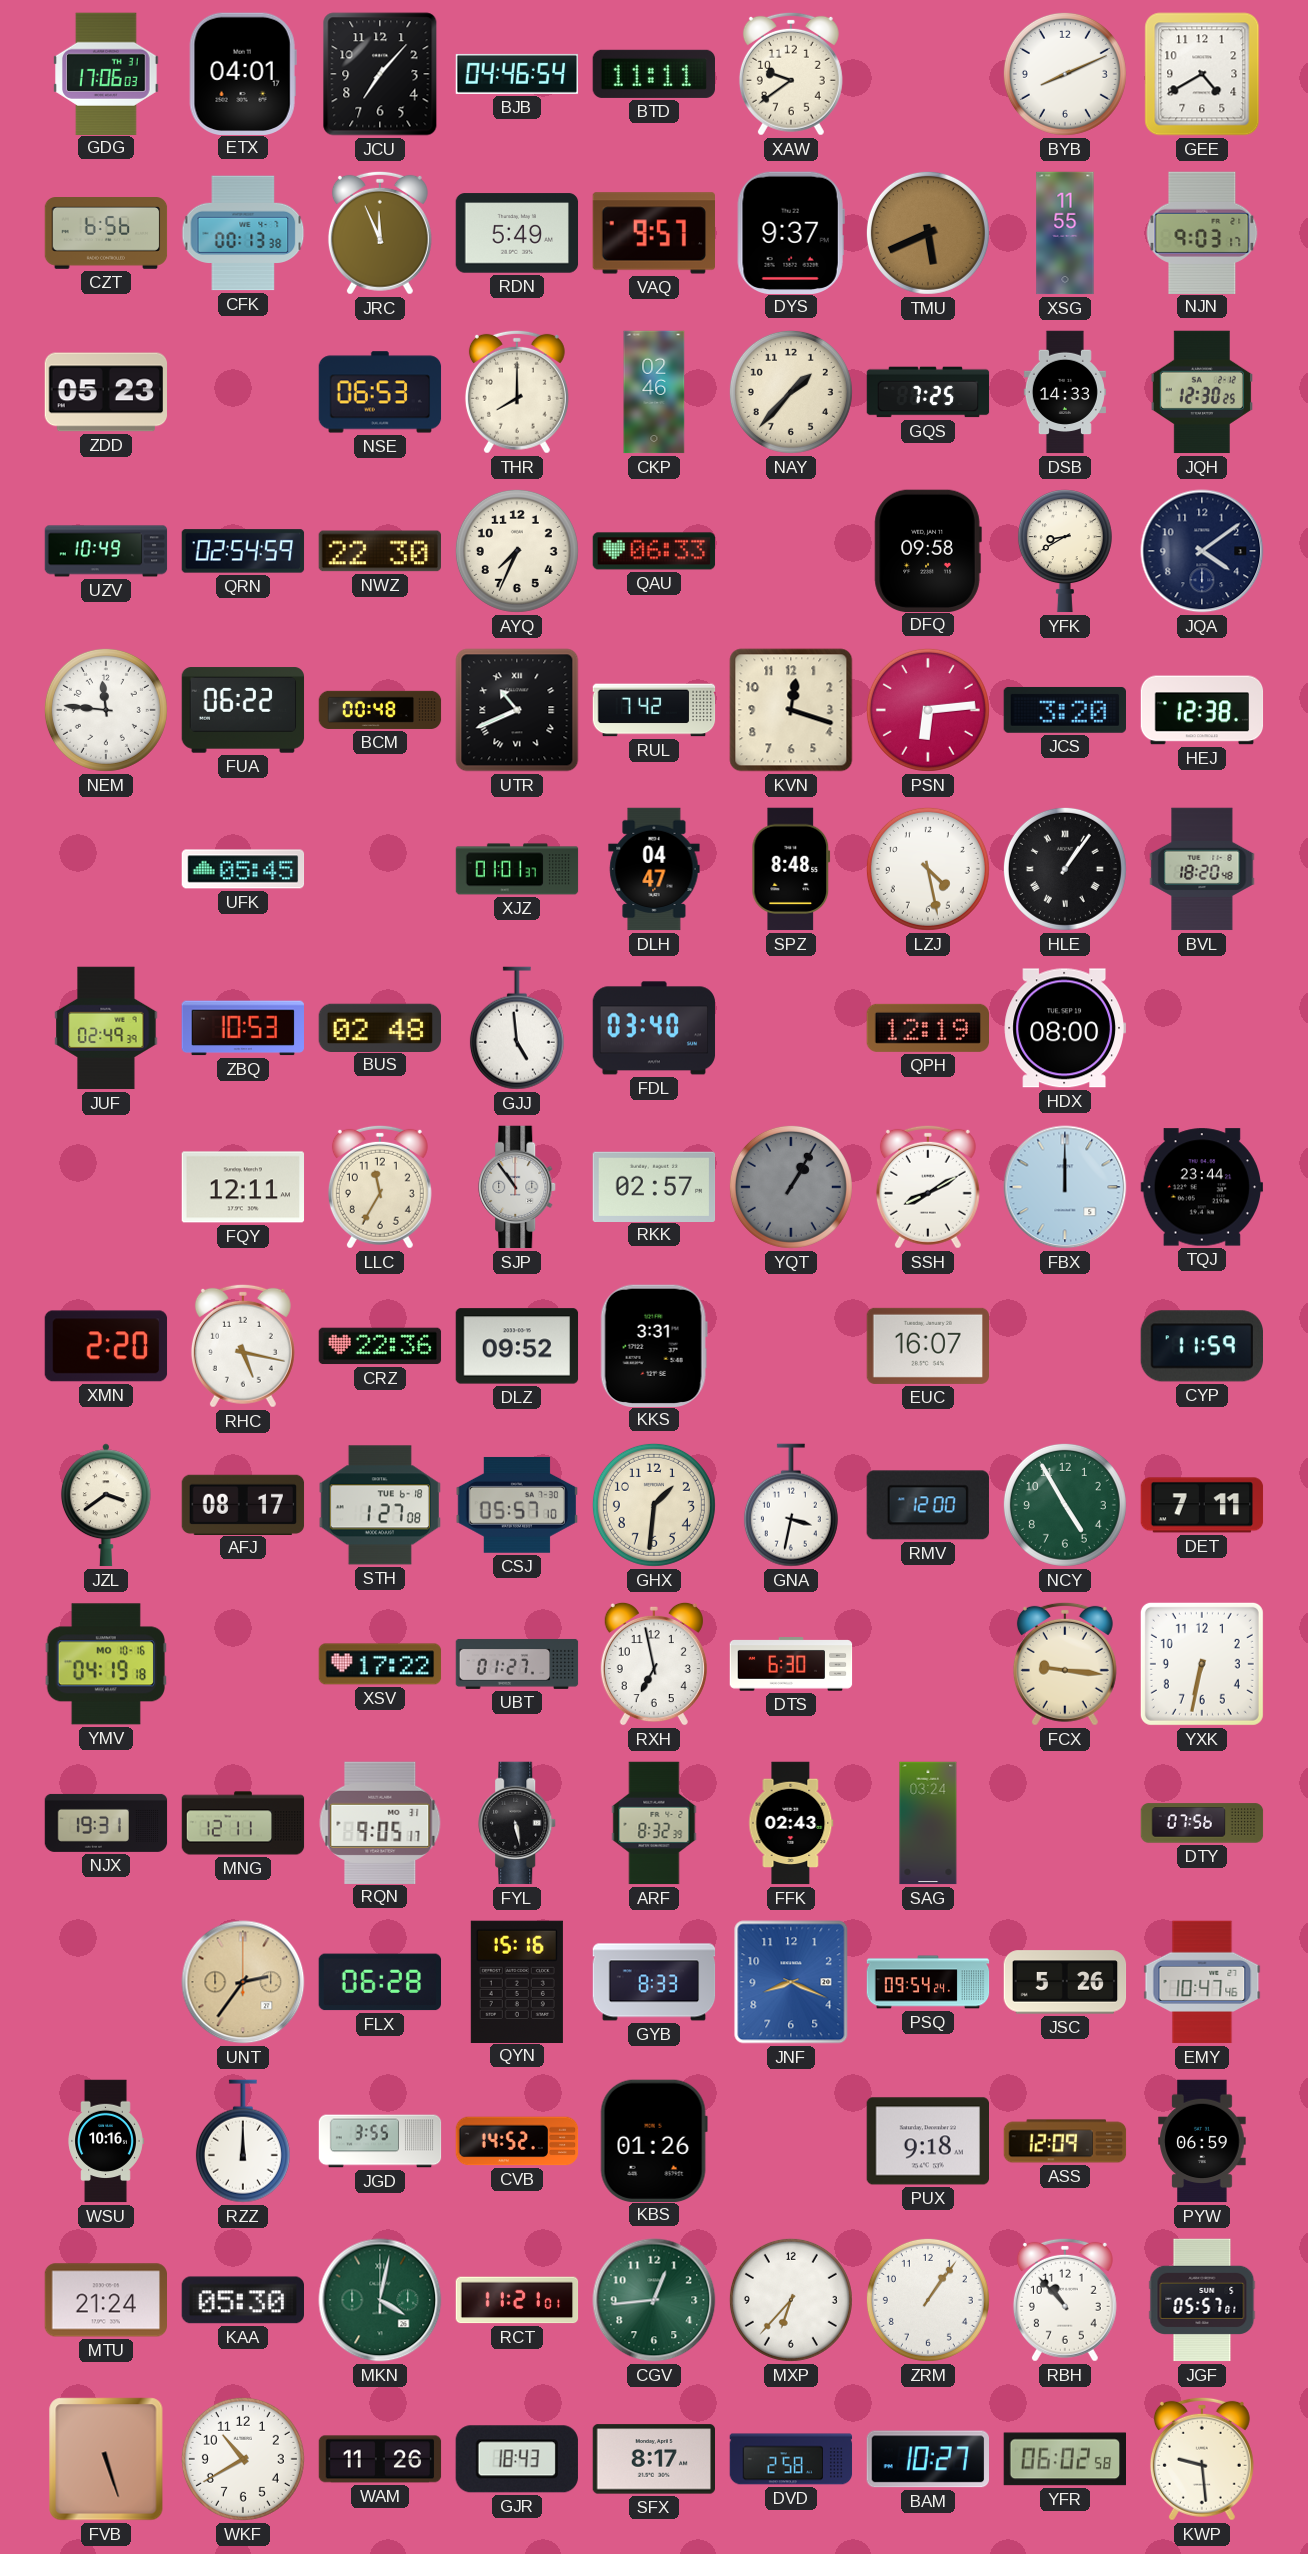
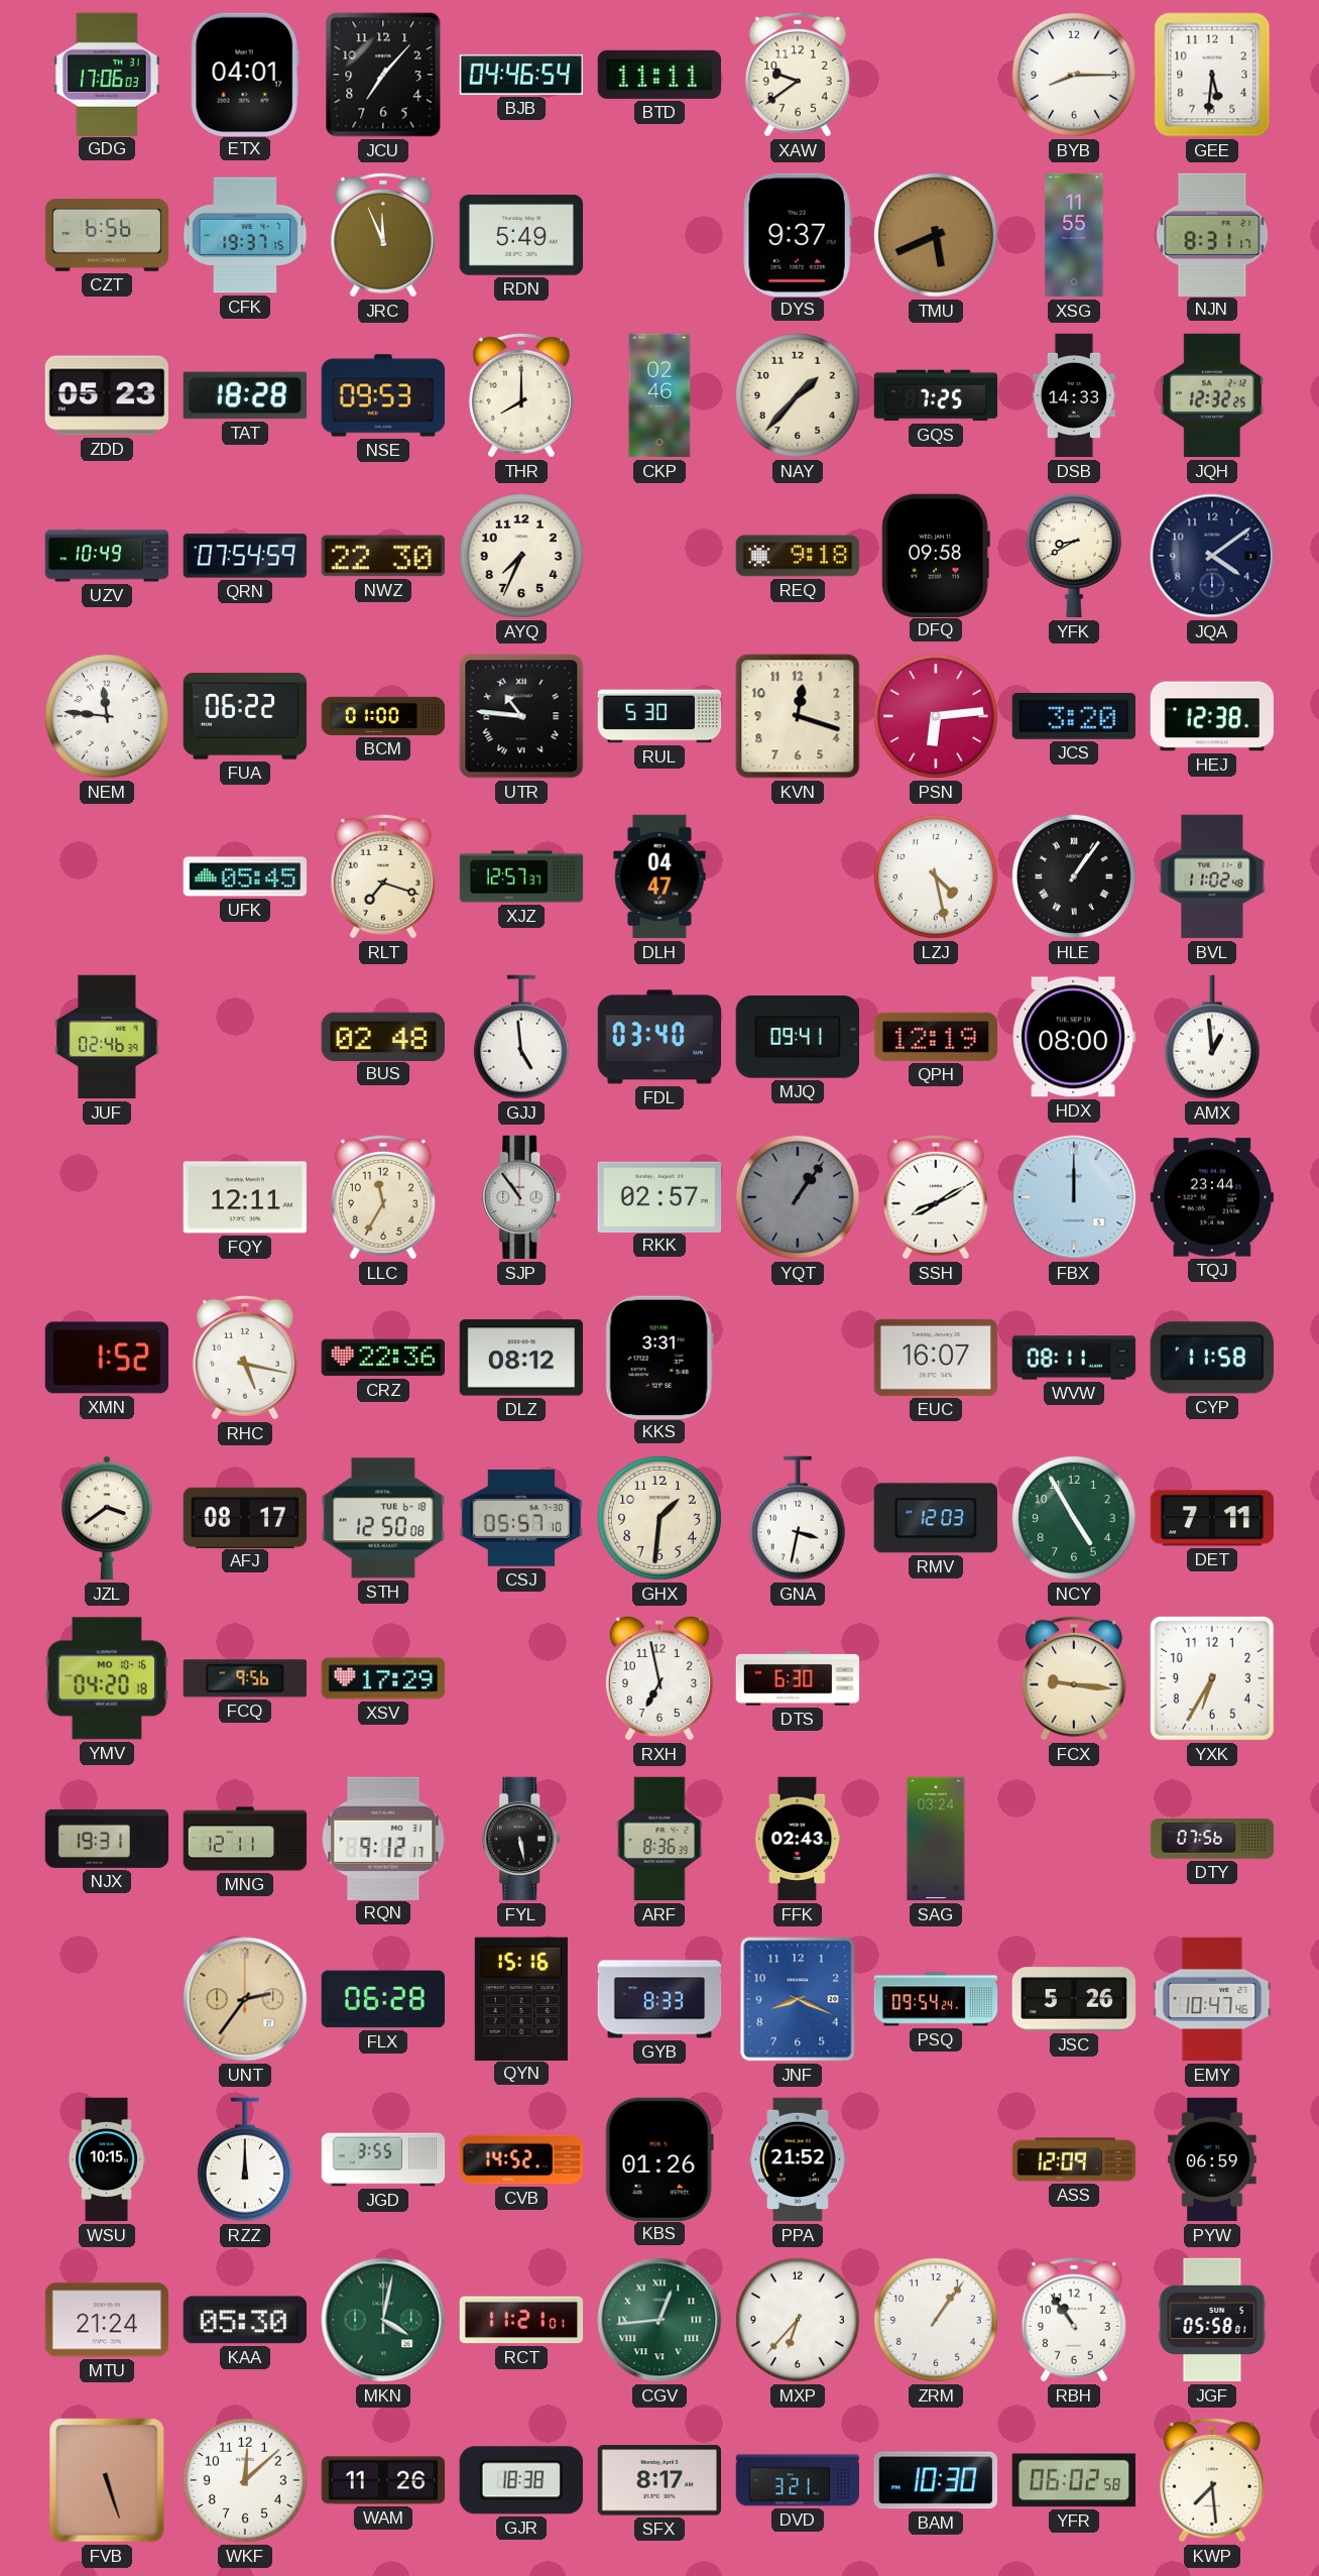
BYB: 8:11 -> 8:15
GEE: 4:40 -> 5:31
CFK: 00:13 -> 19:37
VAQ: 9:57 -> none
NJN: 9:03 -> 8:31
TAT: none -> 18:28
NSE: 06:53 -> 09:53
JQH: 12:30 -> 12:32
QRN: 02:54 -> 07:54
QAU: 06:33 -> none
REQ: none -> 9:18
BCM: 00:48 -> 01:00
UTR: 10:41 -> 10:46
RUL: 7:42 -> 5:30
RLT: none -> 7:18
XJZ: 01:01 -> 12:57
SPZ: 8:48 -> none
BVL: 18:20 -> 11:02
JUF: 02:49 -> 02:46
ZBQ: 10:53 -> none
MJQ: none -> 09:41
AMX: none -> 12:59
YQT: 1:05 -> 1:06
XMN: 2:20 -> 1:52
DLZ: 09:52 -> 08:12
WVW: none -> 08:11
CYP: 11:59 -> 11:58
STH: 1:27 -> 12:50
RMV: 12:00 -> 12:03
YMV: 04:19 -> 04:20
FCQ: none -> 9:56
XSV: 17:22 -> 17:29
UBT: 01:27 -> none
YXK: 6:32 -> 6:35
RQN: 9:05 -> 9:12
ARF: 8:32 -> 8:36
WSU: 10:16 -> 10:15
PPA: none -> 21:52
PUX: 9:18 -> none
CGV numerals: Arabic -> Roman
RBH: 10:53 -> 10:54
JGF: 05:57 -> 05:58
WKF: 10:40 -> 12:08
GJR: 18:43 -> 18:38
DVD: 2:58 -> 3:21
BAM: 10:27 -> 10:30
KWP: 9:29 -> 7:29
